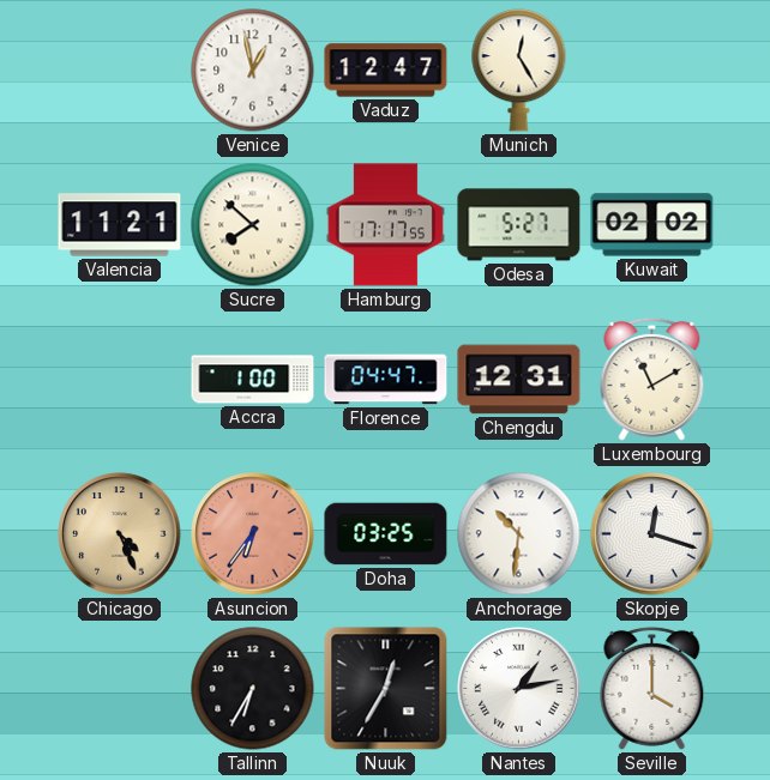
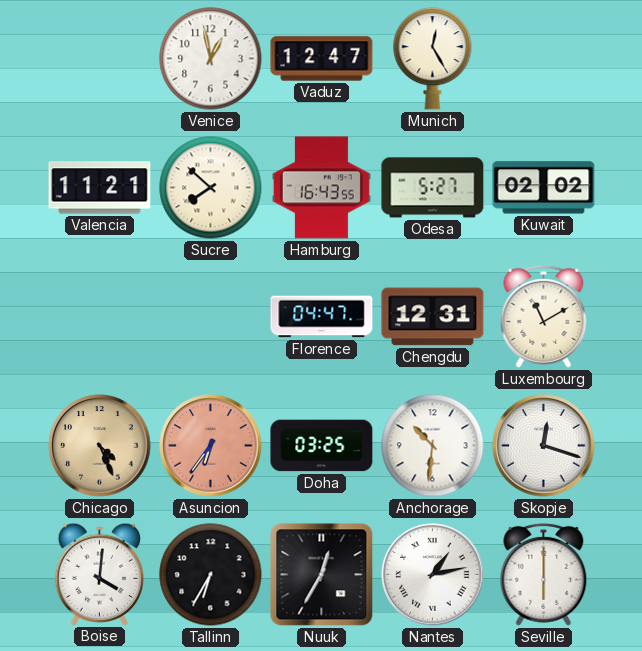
Hamburg: 17:17 -> 16:43
Accra: 1:00 -> none
Boise: none -> 4:01
Seville: 4:00 -> 6:00
